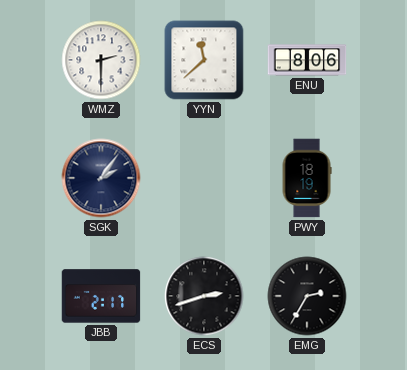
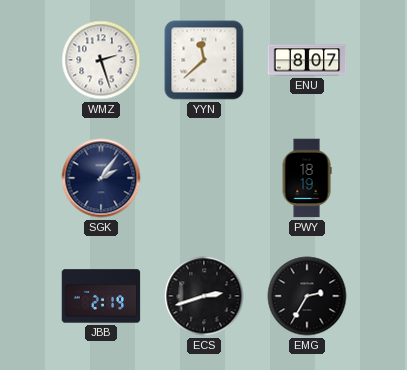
WMZ: 2:30 -> 2:27
ENU: 8:06 -> 8:07
JBB: 2:17 -> 2:19
